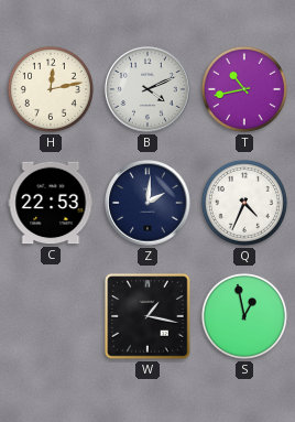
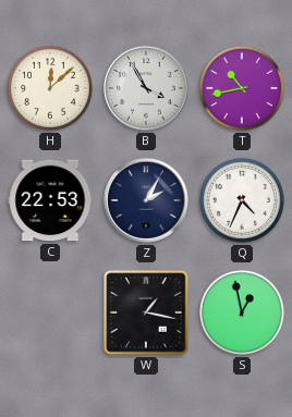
H: 12:13 -> 12:08
B: 4:11 -> 3:55
Z: 2:01 -> 2:05
